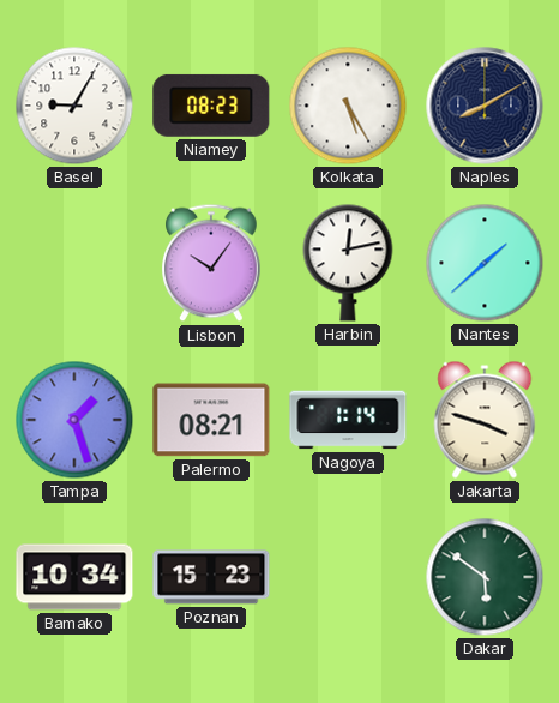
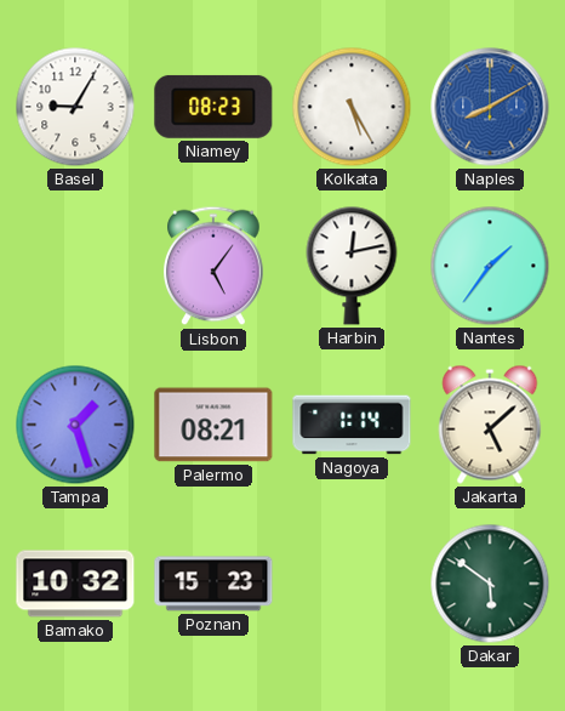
Naples dial: navy -> blue
Lisbon: 10:06 -> 5:06
Nantes: 1:38 -> 1:36
Jakarta: 3:48 -> 5:08
Bamako: 10:34 -> 10:32
